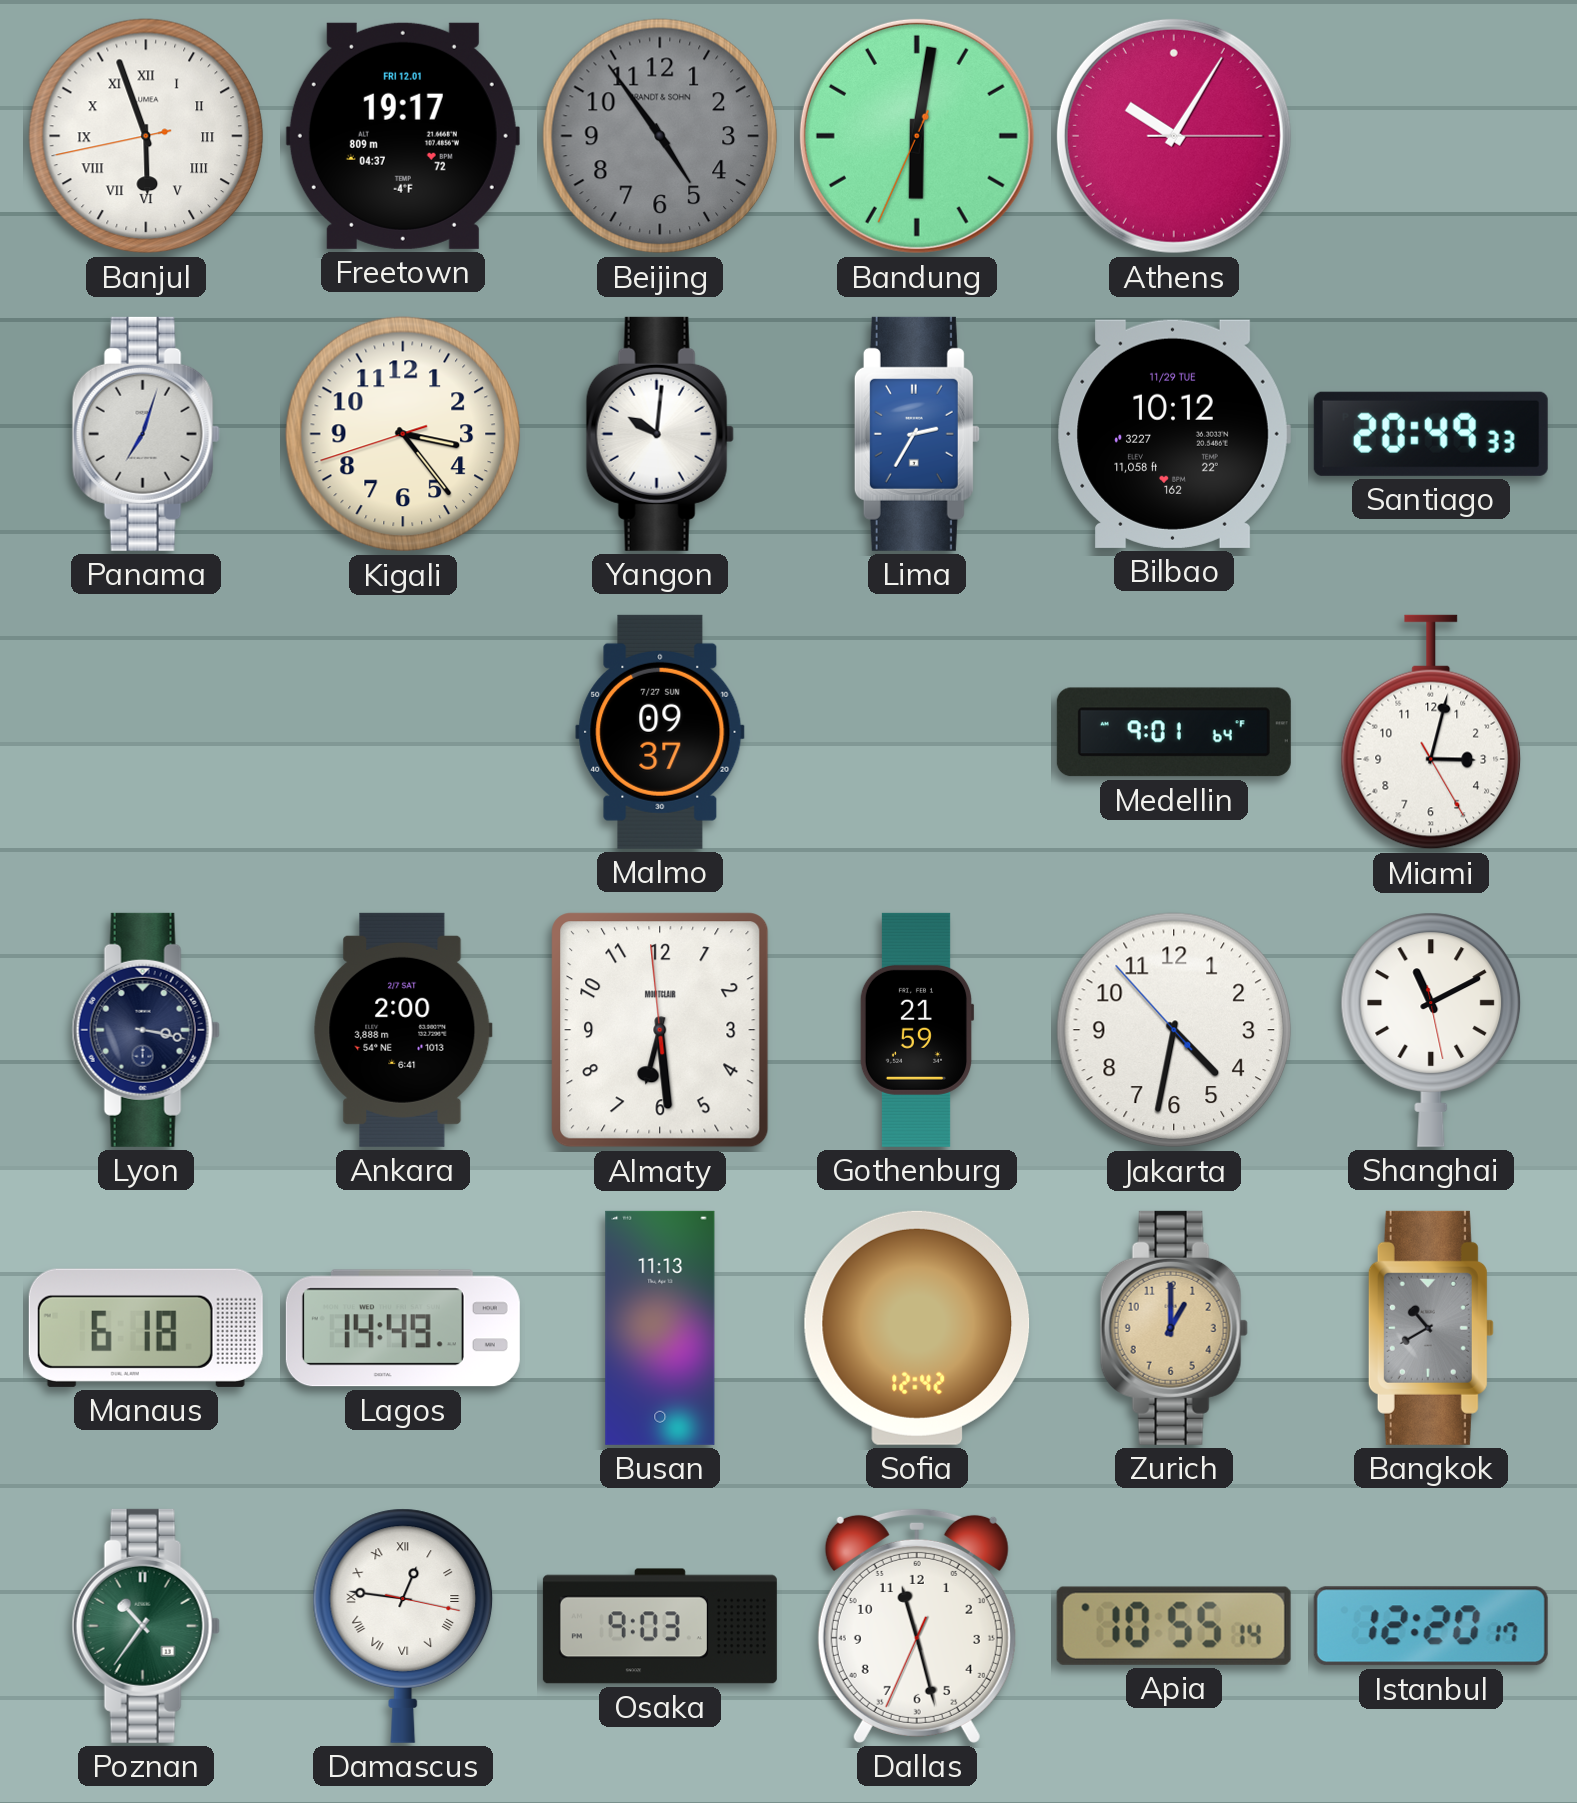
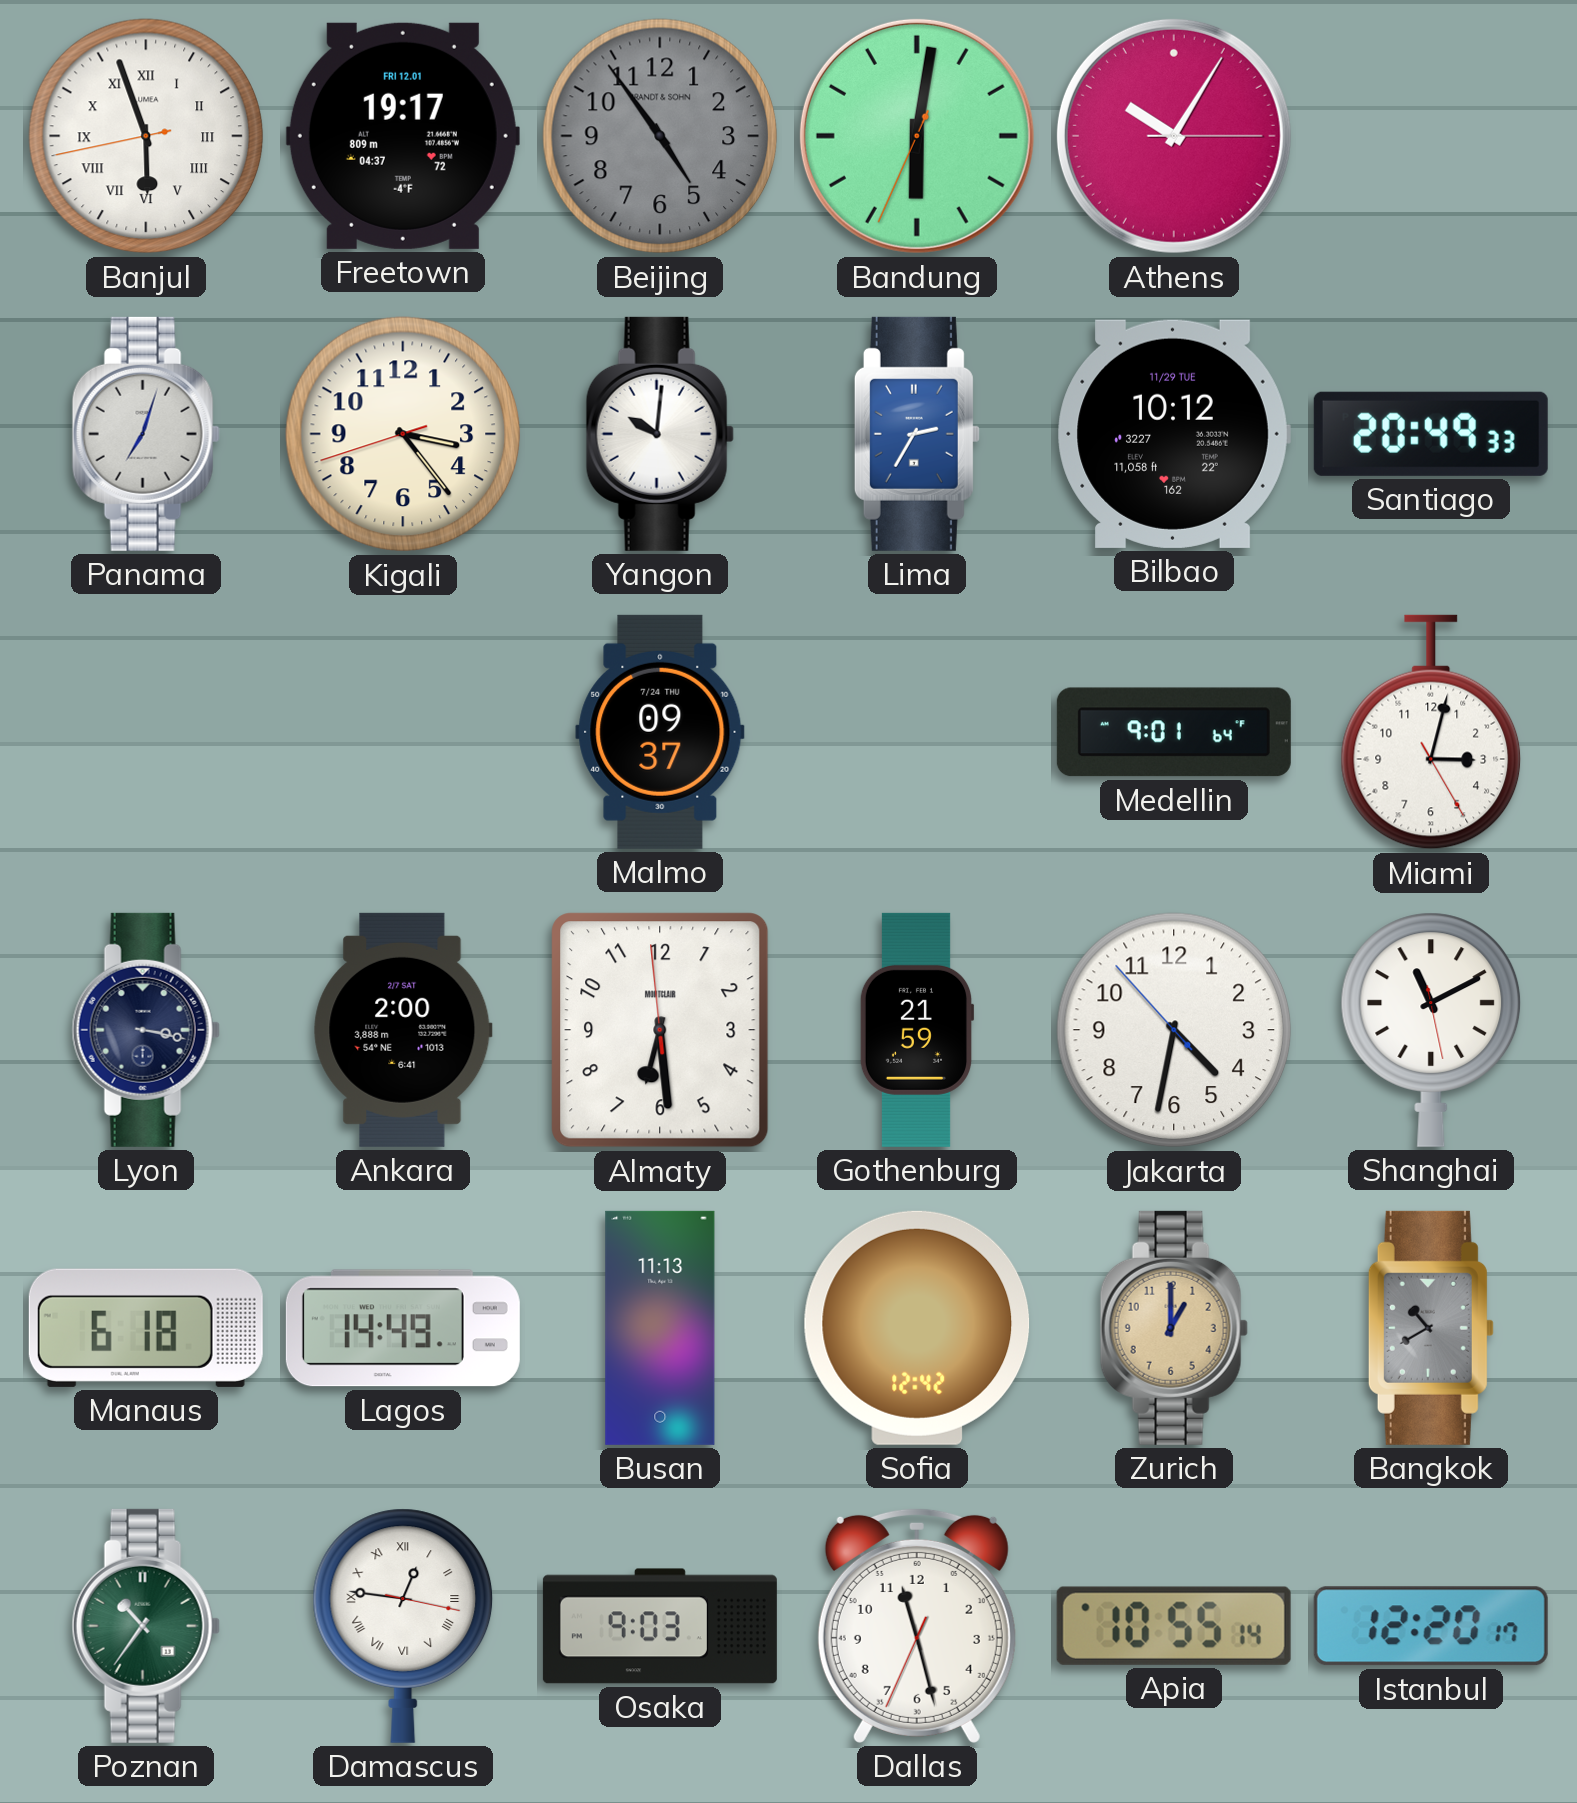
Malmo date: 7/27 SUN -> 7/24 THU
